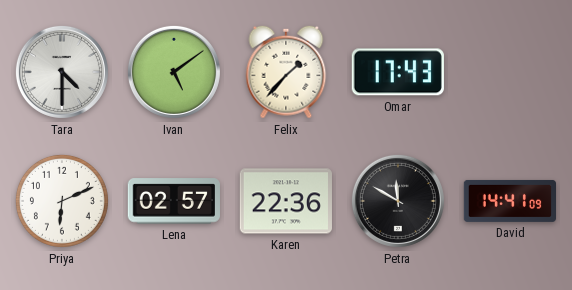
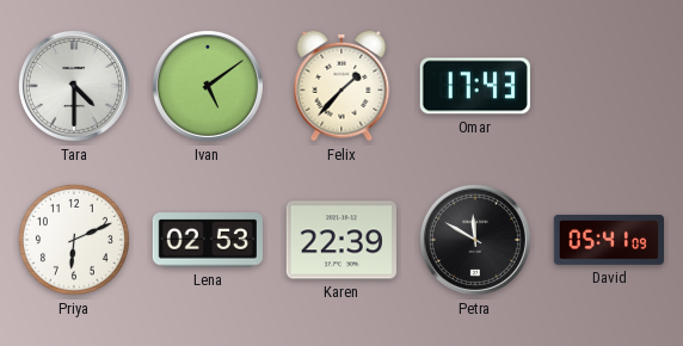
Lena: 02:57 -> 02:53
Karen: 22:36 -> 22:39
David: 14:41 -> 05:41
